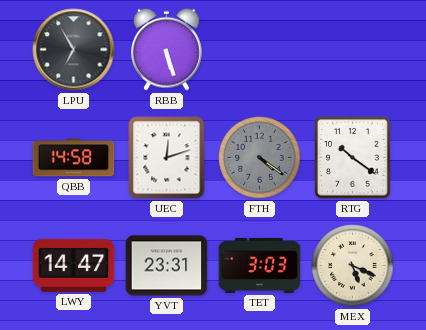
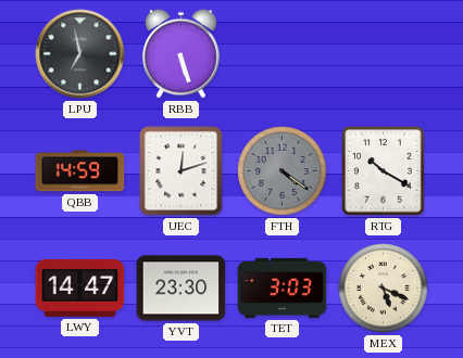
LPU: 6:55 -> 6:58
QBB: 14:58 -> 14:59
RTG: 10:21 -> 10:20
YVT: 23:31 -> 23:30
